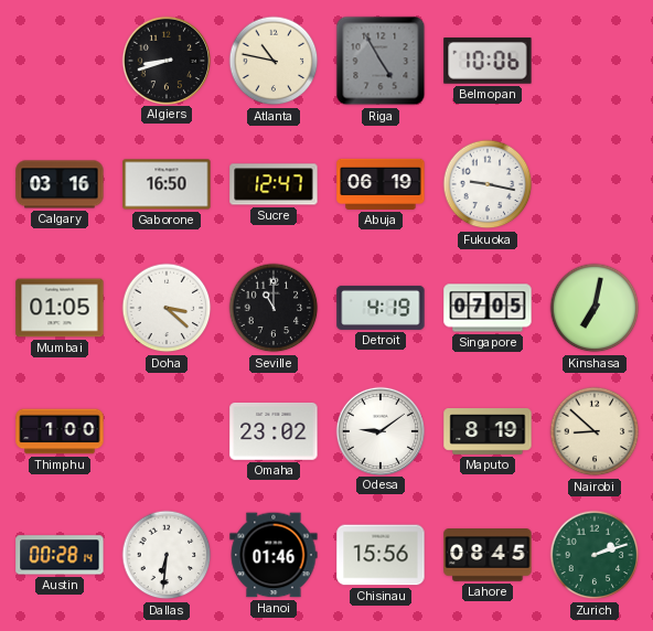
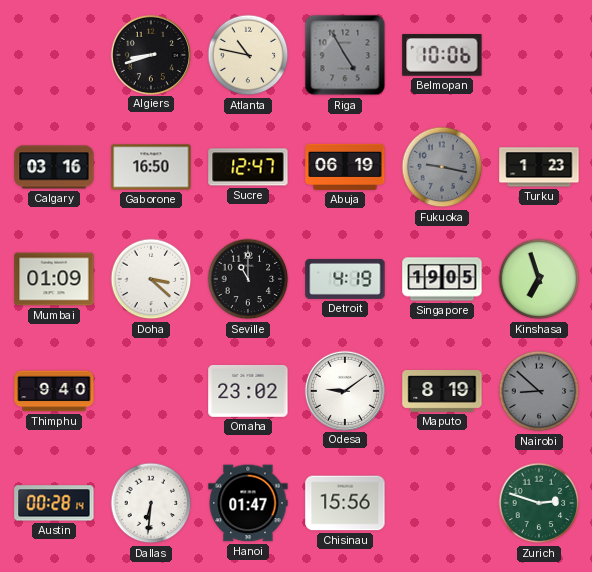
Fukuoka dial: white -> grey
Turku: none -> 1:23
Mumbai: 01:05 -> 01:09
Singapore: 07:05 -> 19:05
Kinshasa: 7:02 -> 6:57
Thimphu: 1:00 -> 9:40
Nairobi dial: cream -> grey
Hanoi: 01:46 -> 01:47
Lahore: 08:45 -> none
Zurich: 2:12 -> 2:48
